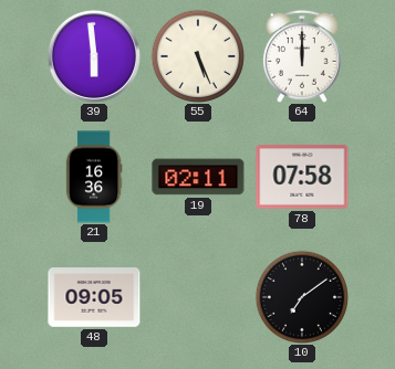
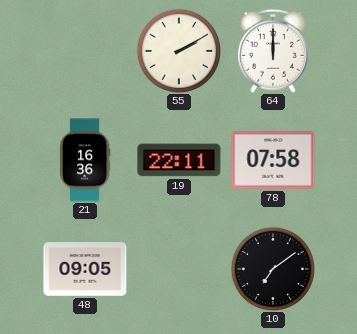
39: 5:59 -> none
55: 5:26 -> 2:10
19: 02:11 -> 22:11
